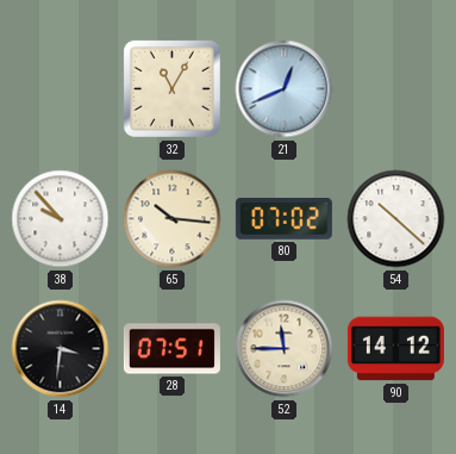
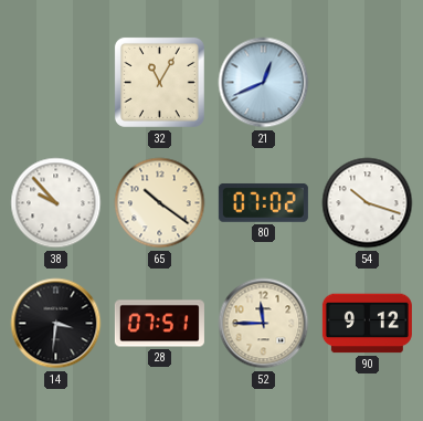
65: 10:16 -> 10:21
54: 10:22 -> 10:18
90: 14:12 -> 9:12
